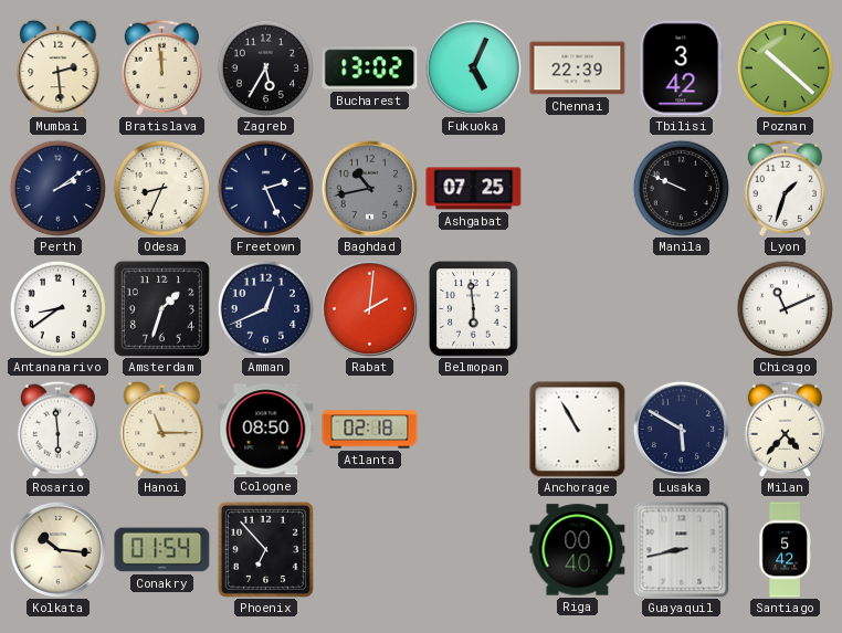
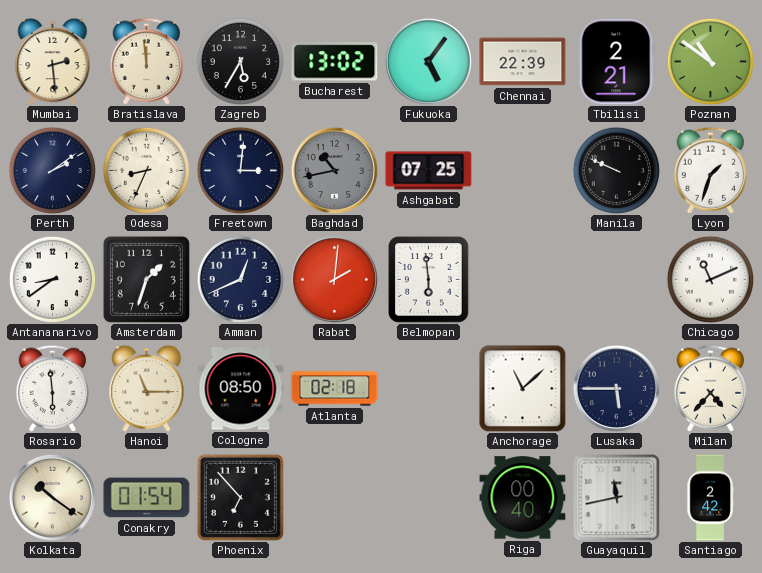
Fukuoka: 5:04 -> 5:06
Tbilisi: 3:42 -> 2:21
Poznan: 10:22 -> 10:51
Freetown: 2:26 -> 3:01
Anchorage: 10:55 -> 11:08
Lusaka: 5:50 -> 5:45
Kolkata: 10:16 -> 10:21
Guayaquil: 8:43 -> 11:43
Santiago: 5:42 -> 2:42
